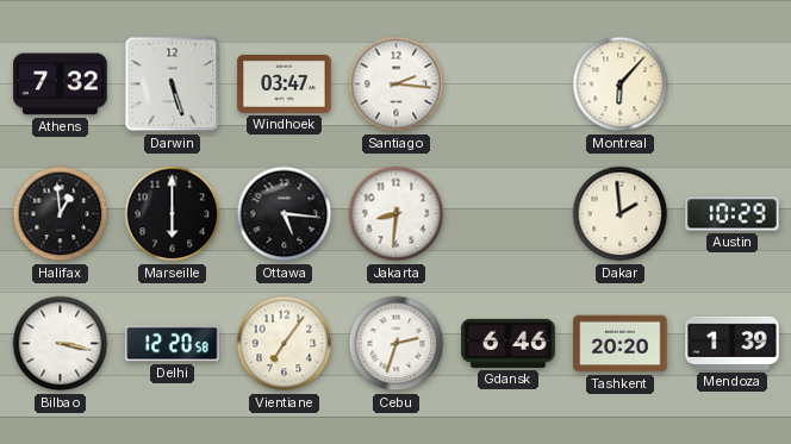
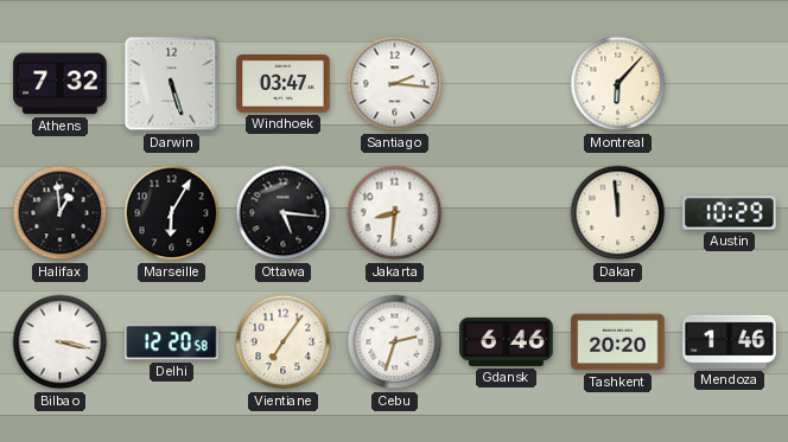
Marseille: 6:00 -> 6:05
Dakar: 1:59 -> 11:59
Mendoza: 1:39 -> 1:46
